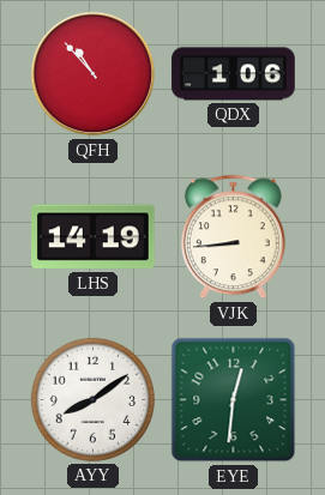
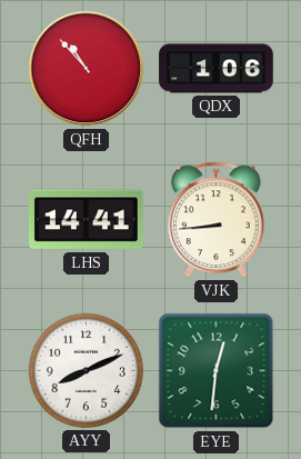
LHS: 14:19 -> 14:41
AYY: 8:09 -> 8:11
